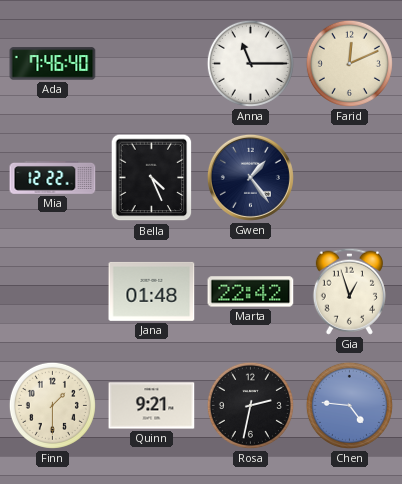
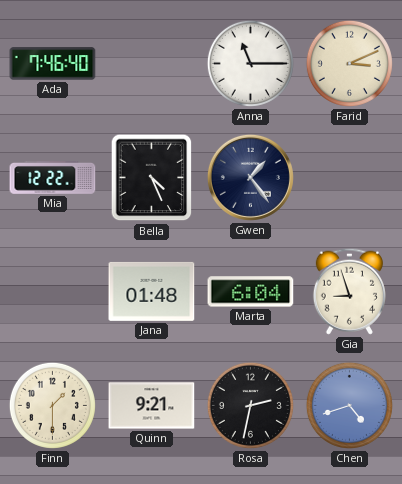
Farid: 12:11 -> 3:11
Marta: 22:42 -> 6:04
Gia: 12:57 -> 8:57
Chen: 4:46 -> 4:42
